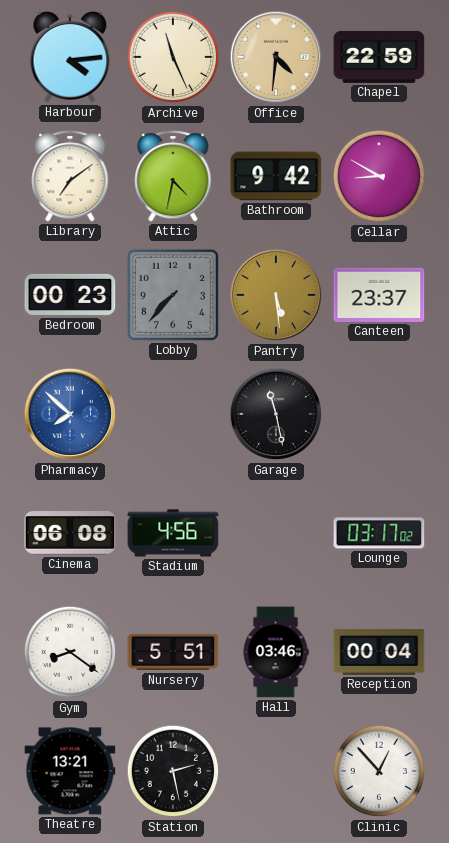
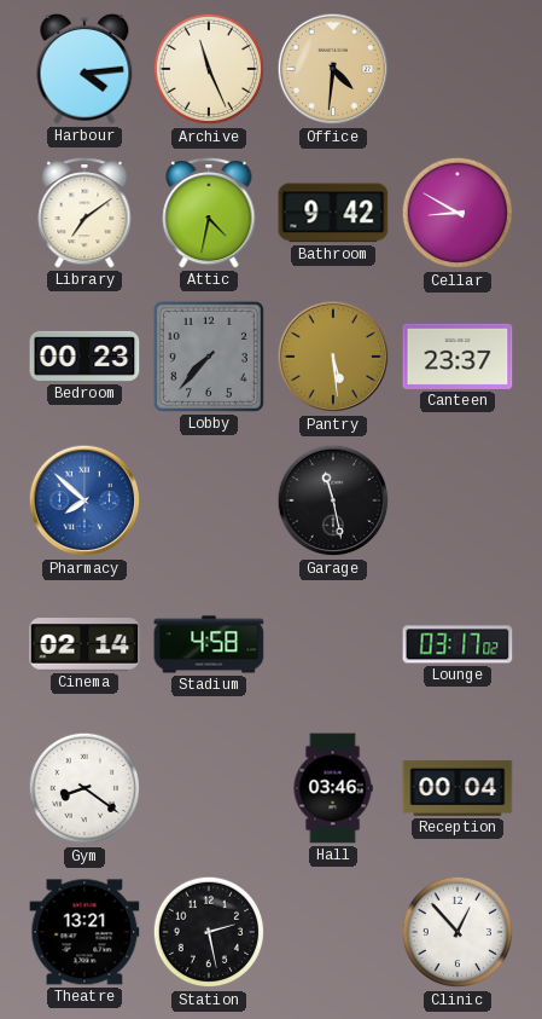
Chapel: 22:59 -> none
Cinema: 06:08 -> 02:14
Stadium: 4:56 -> 4:58
Nursery: 5:51 -> none
